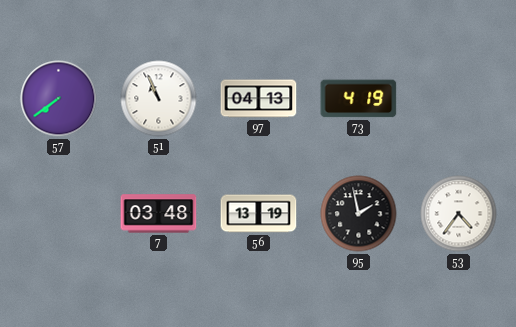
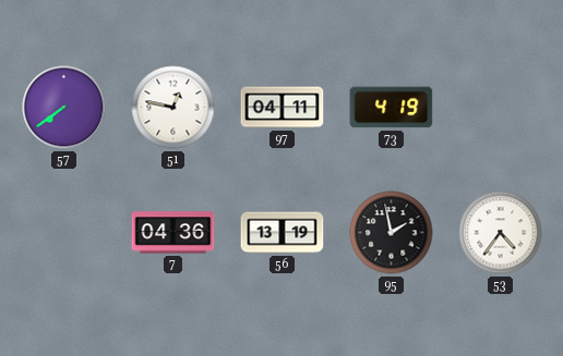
51: 10:56 -> 12:47
97: 04:13 -> 04:11
7: 03:48 -> 04:36
